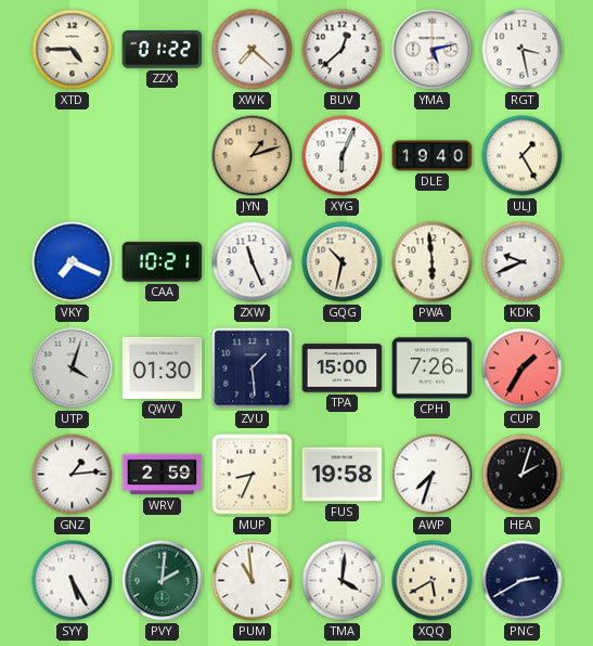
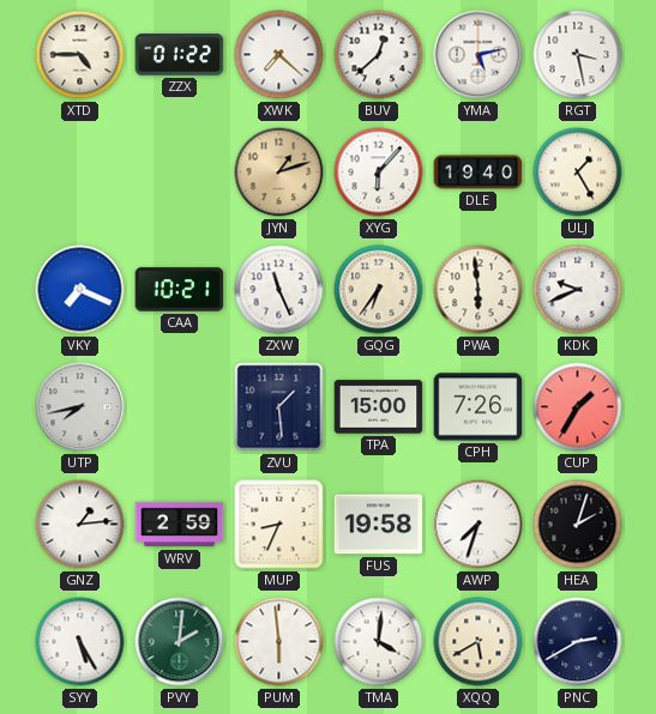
XYG: 6:04 -> 6:07
GQG: 10:32 -> 6:36
UTP: 4:03 -> 7:43
QWV: 01:30 -> none
PUM: 10:59 -> 5:59
